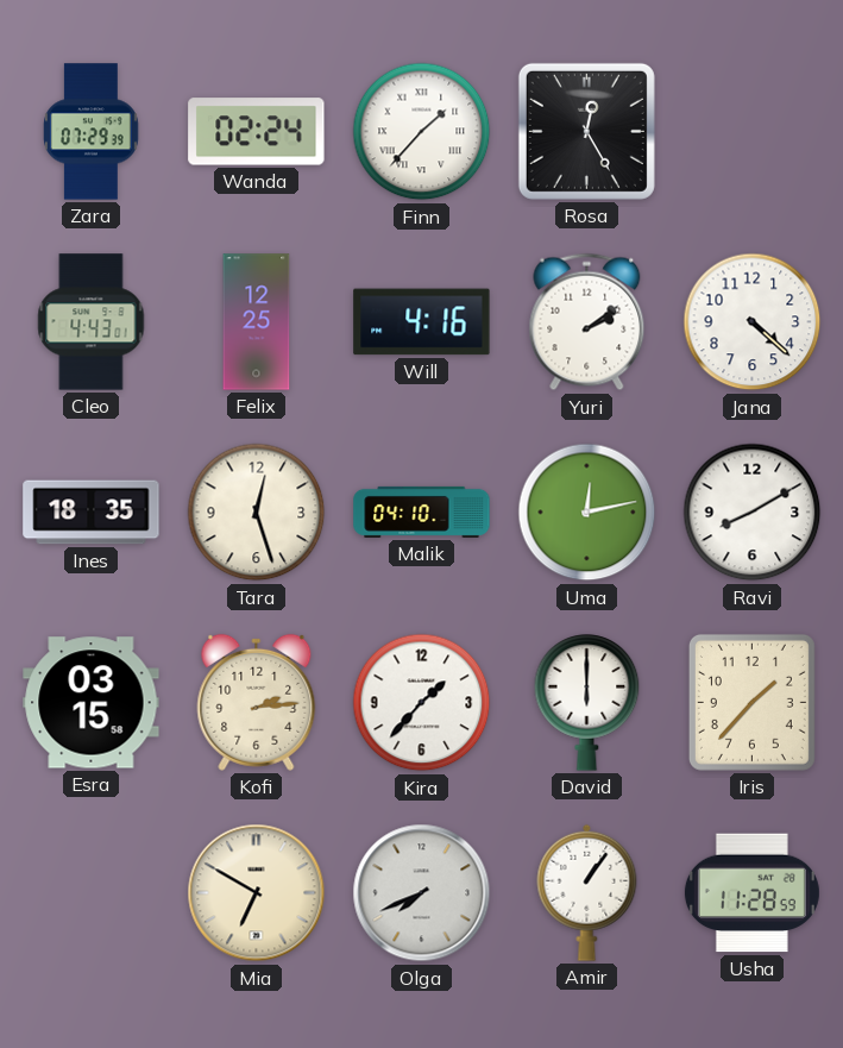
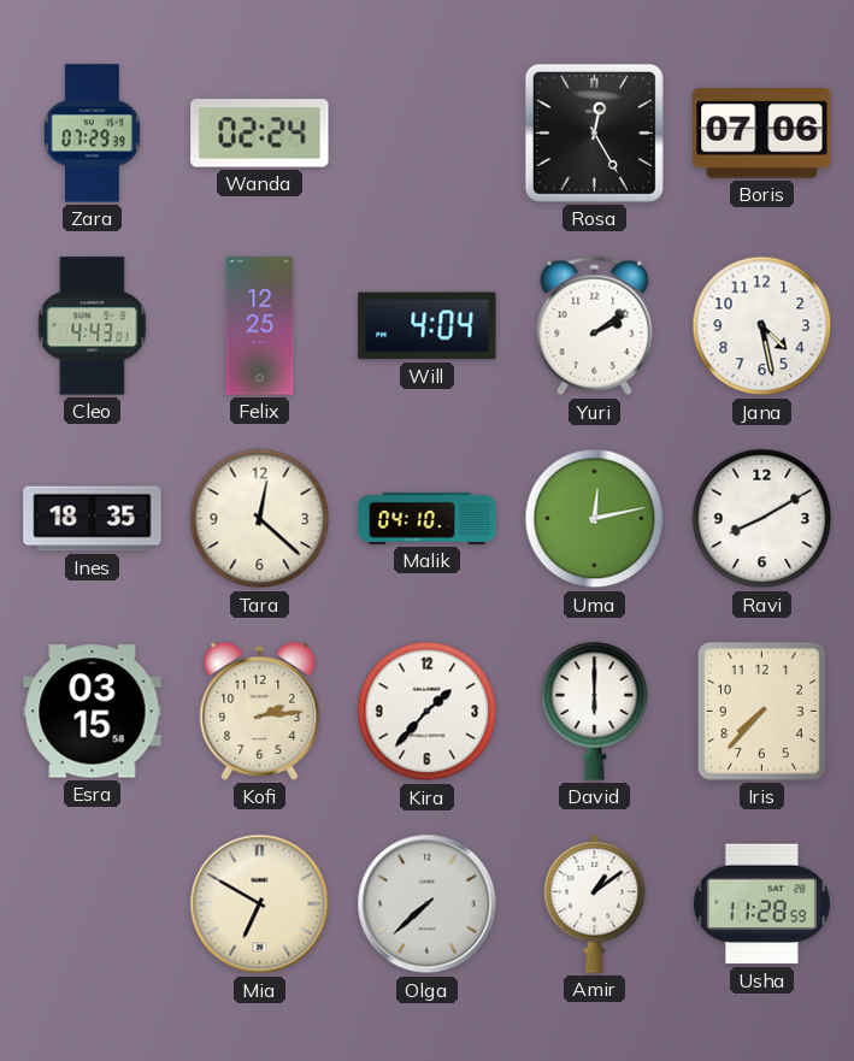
Finn: 1:37 -> none
Boris: none -> 07:06
Will: 4:16 -> 4:04
Jana: 4:22 -> 4:28
Tara: 12:27 -> 12:22
Iris: 1:37 -> 7:37
Olga: 7:41 -> 7:38
Amir: 1:06 -> 1:09
